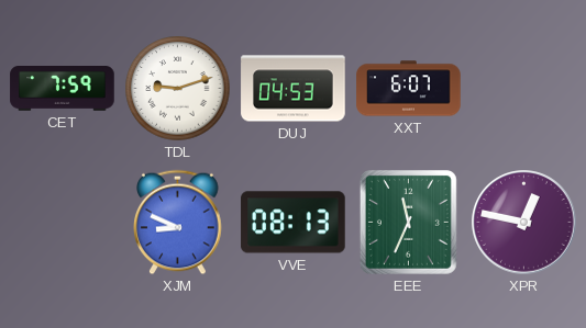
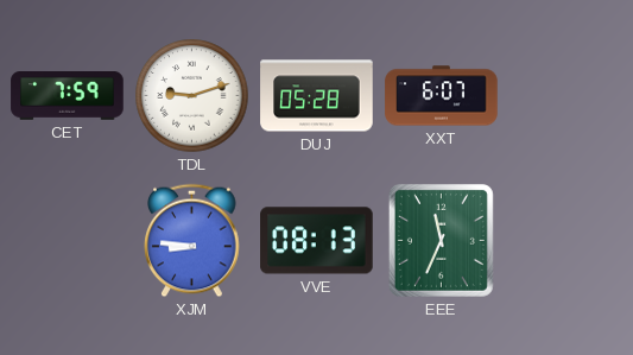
DUJ: 04:53 -> 05:28
XJM: 8:49 -> 8:46
XPR: 12:47 -> none
